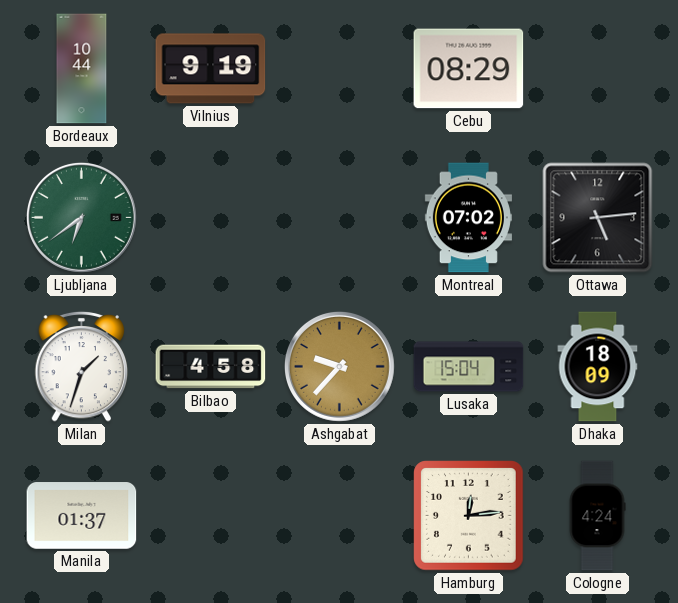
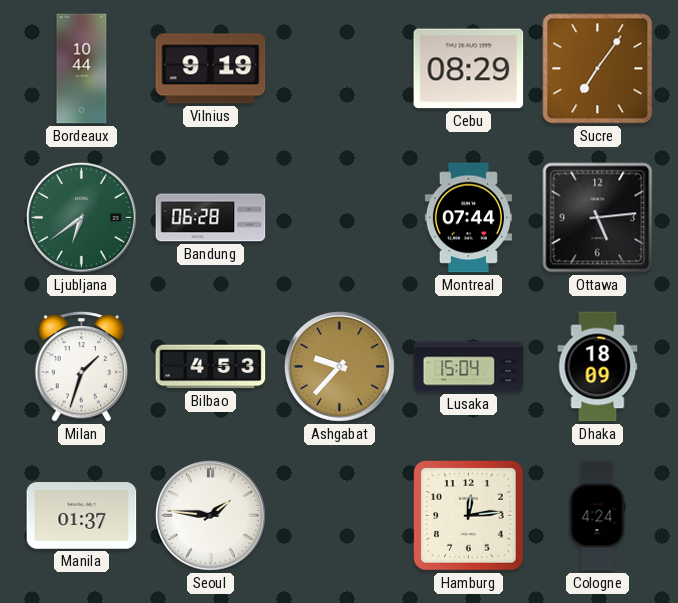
Sucre: none -> 7:06
Bandung: none -> 06:28
Montreal: 07:02 -> 07:44
Bilbao: 4:58 -> 4:53
Seoul: none -> 1:46
